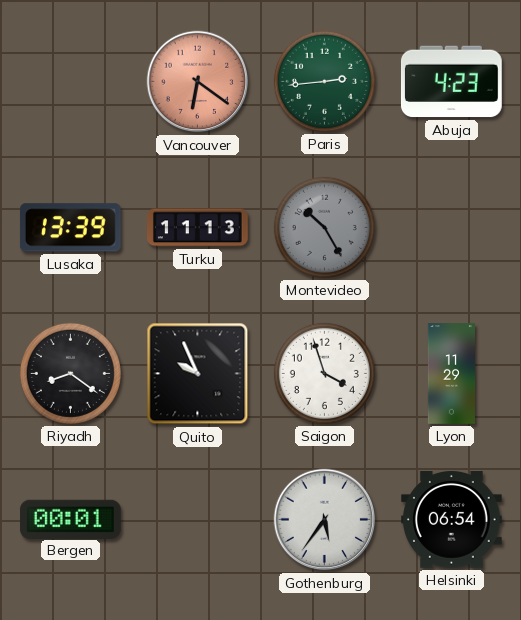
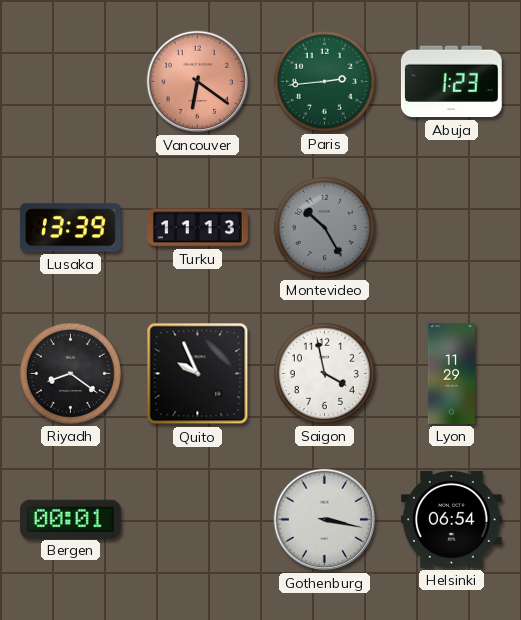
Abuja: 4:23 -> 1:23
Saigon: 3:57 -> 3:58
Gothenburg: 5:36 -> 3:17
